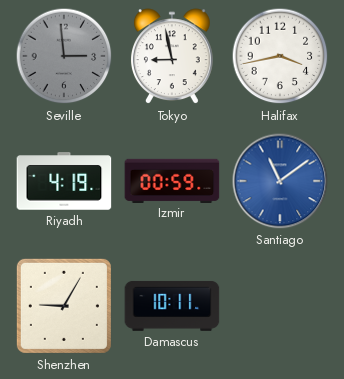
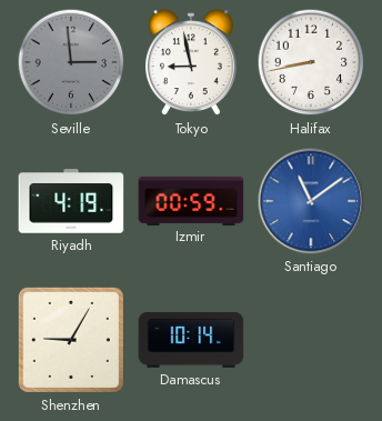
Halifax: 3:43 -> 8:43
Damascus: 10:11 -> 10:14
